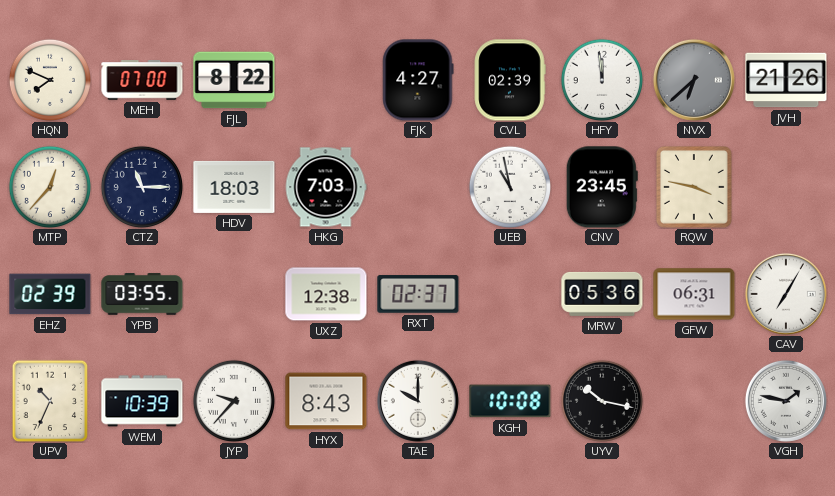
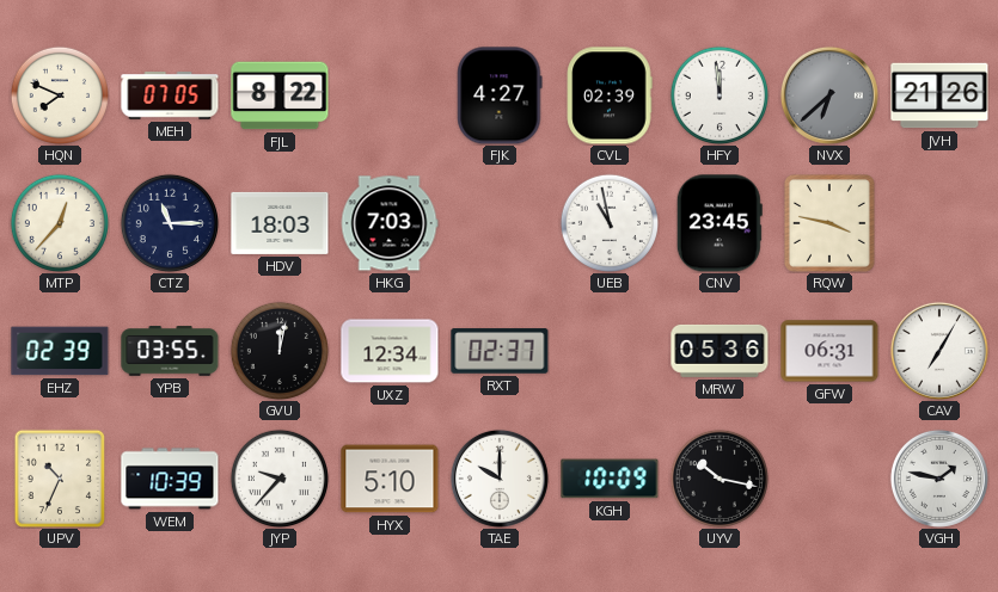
MEH: 07:00 -> 07:05
GVU: none -> 12:02
UXZ: 12:38 -> 12:34
HYX: 8:43 -> 5:10
KGH: 10:08 -> 10:09
